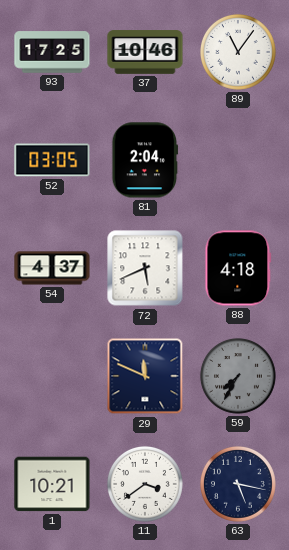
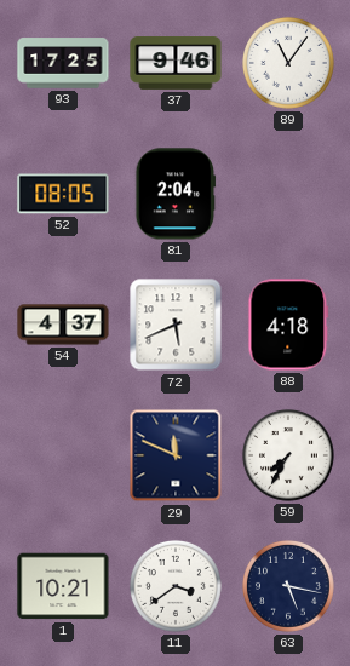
37: 10:46 -> 9:46
52: 03:05 -> 08:05
59 dial: grey -> white
